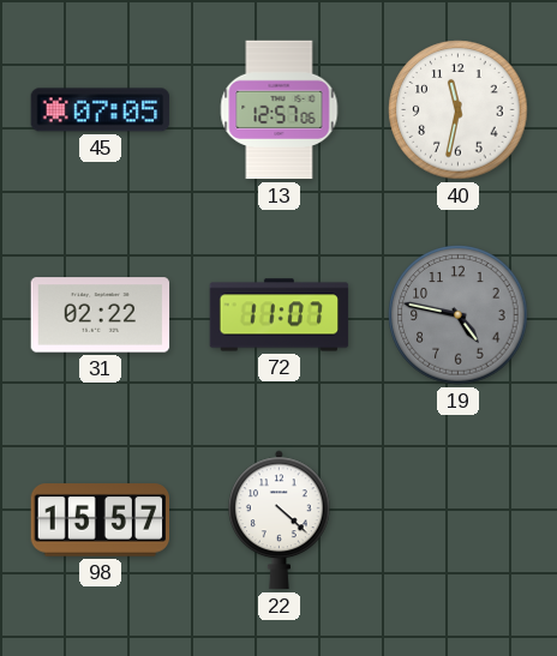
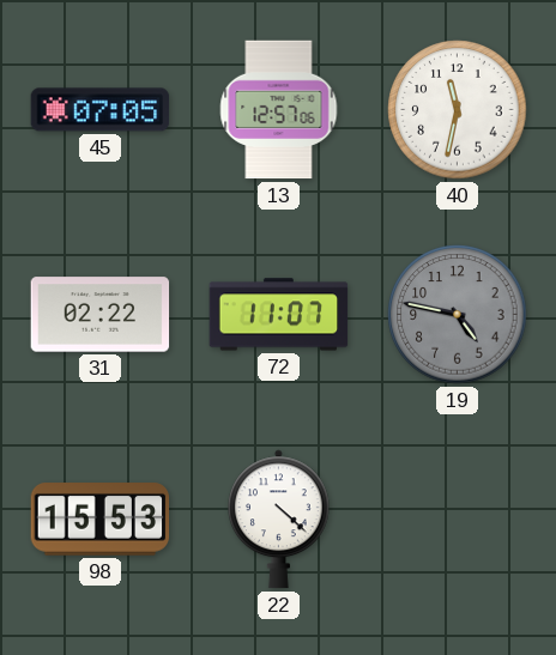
98: 15:57 -> 15:53
